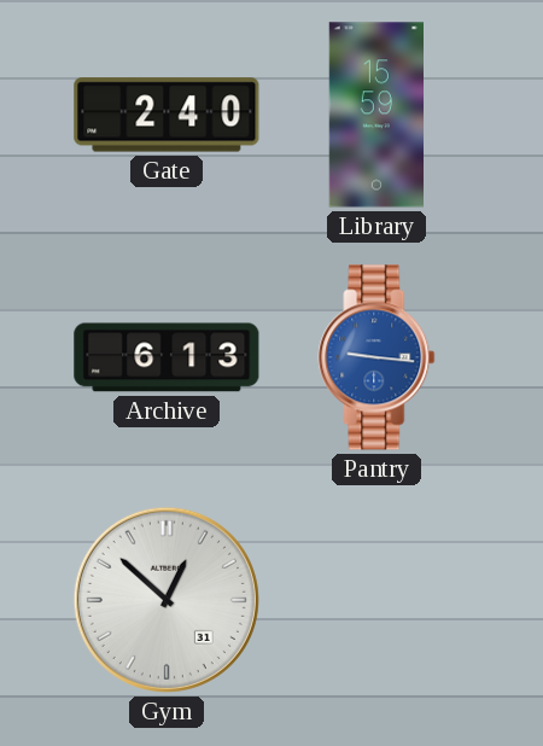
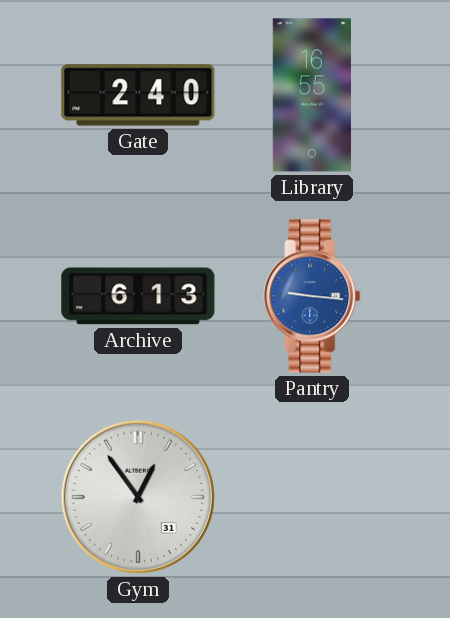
Library: 15:59 -> 16:55
Gym: 12:52 -> 12:54
